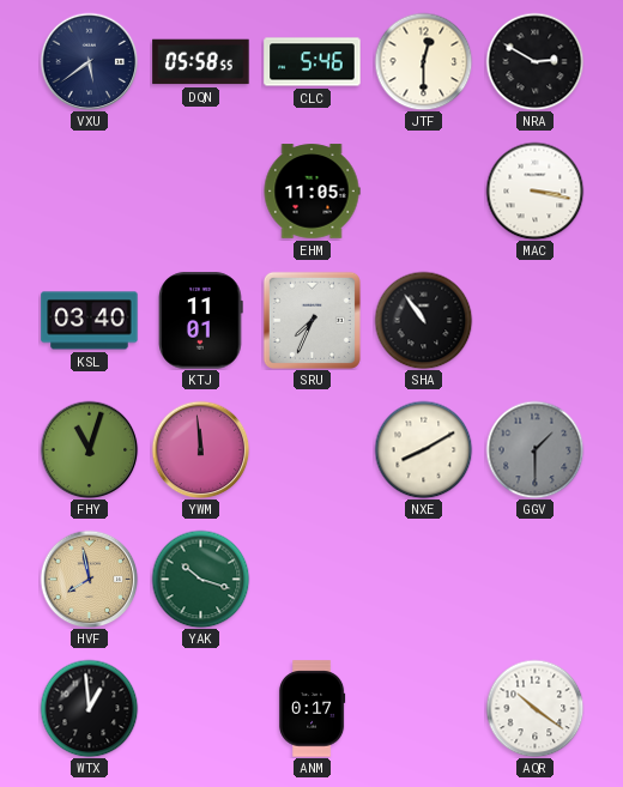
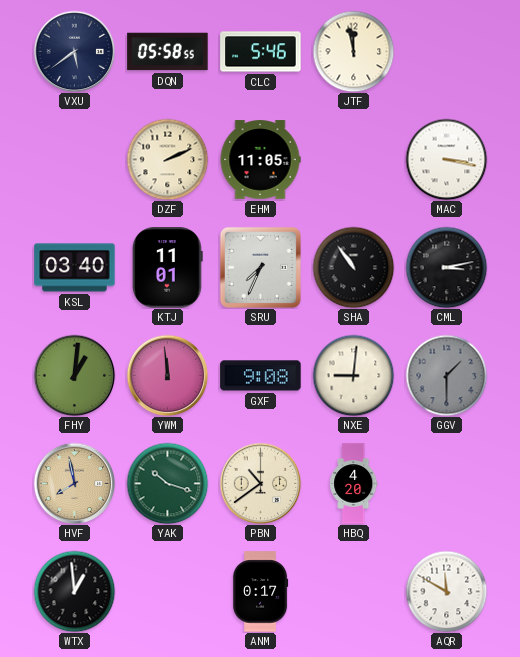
JTF: 12:30 -> 11:58
NRA: 2:50 -> none
DZF: none -> 2:11
CML: none -> 3:13
FHY: 11:03 -> 1:01
GXF: none -> 9:08
NXE: 8:10 -> 9:01
PBN: none -> 10:39
HBQ: none -> 4:20
AQR: 10:21 -> 11:50
